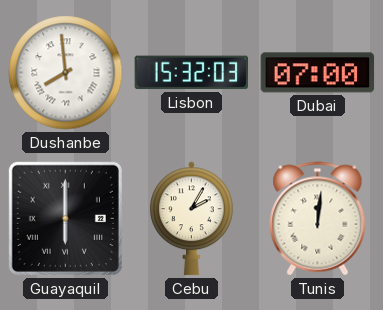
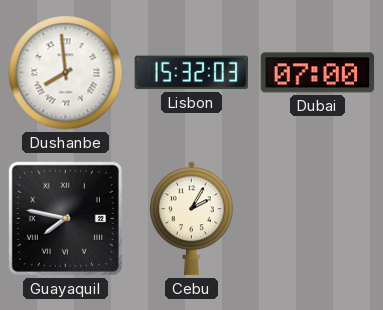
Guayaquil: 6:00 -> 7:47
Tunis: 12:01 -> none
